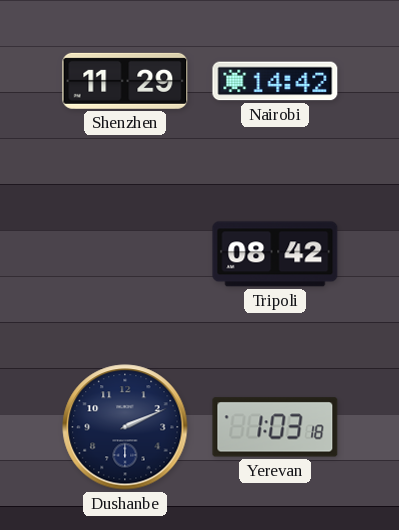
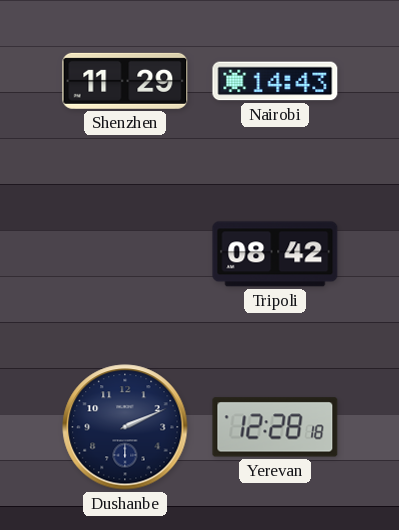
Nairobi: 14:42 -> 14:43
Yerevan: 1:03 -> 12:28
